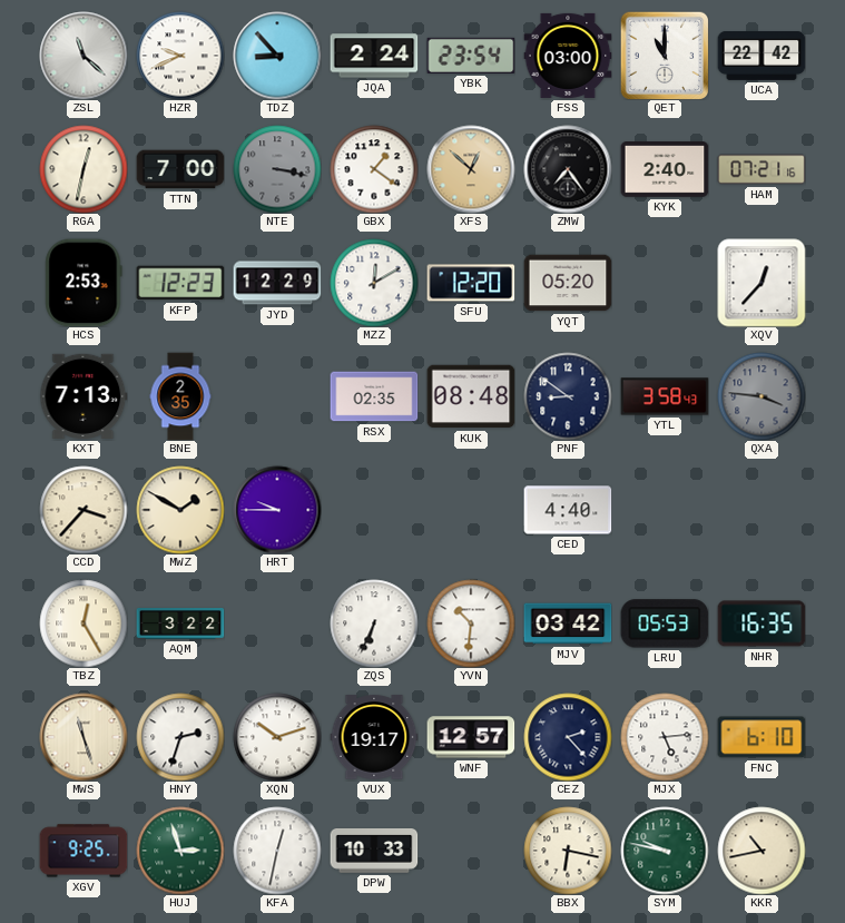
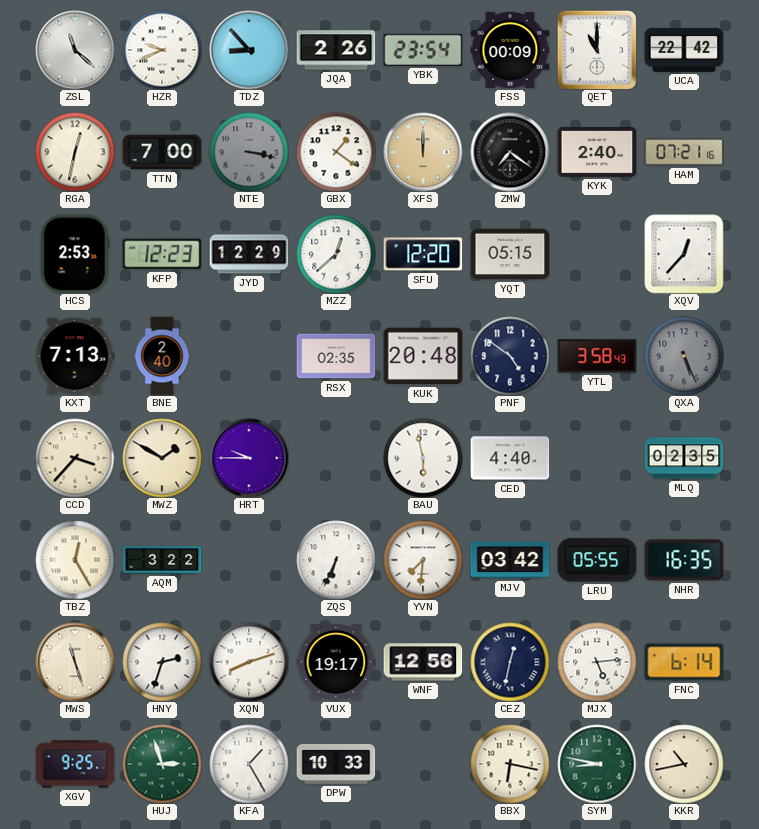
JQA: 2:24 -> 2:26
FSS: 03:00 -> 00:09
XFS: 12:52 -> 12:00
ZMW: 7:24 -> 7:21
MZZ: 12:10 -> 12:38
YQT: 05:20 -> 05:15
BNE: 2:35 -> 2:40
KUK: 08:48 -> 20:48
PNF: 8:51 -> 4:51
QXA: 3:46 -> 5:26
BAU: none -> 5:58
MLQ: none -> 02:35
YVN: 10:31 -> 7:31
LRU: 05:53 -> 05:55
XQN: 10:12 -> 8:12
WNF: 12:57 -> 12:56
CEZ: 2:23 -> 12:32
FNC: 6:10 -> 6:14
KFA: 12:32 -> 1:25
SYM: 9:47 -> 8:47
